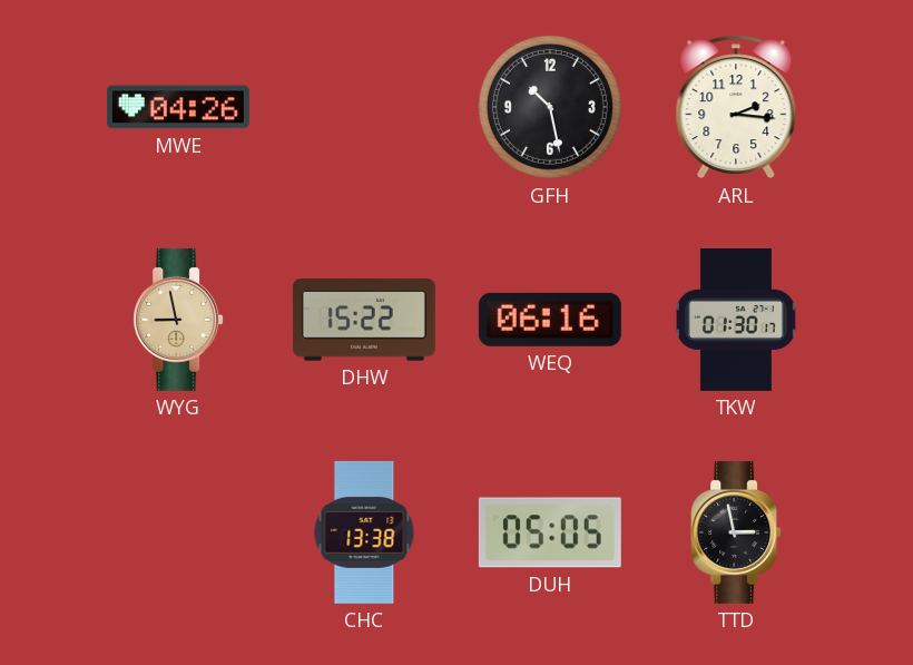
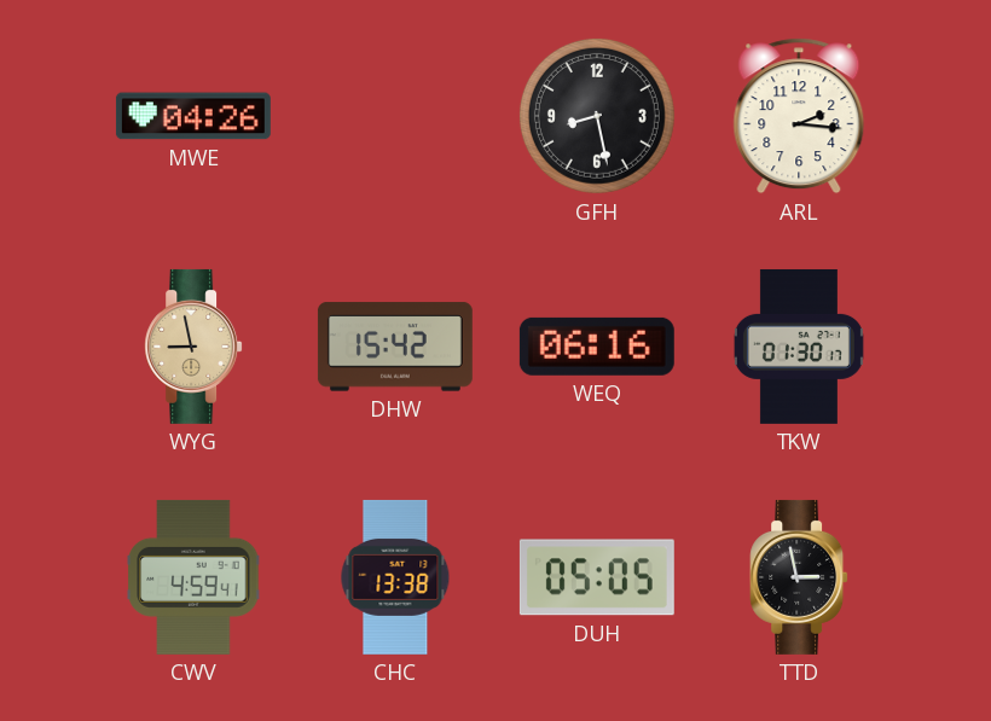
GFH: 10:28 -> 8:28
DHW: 15:22 -> 15:42
CWV: none -> 4:59
